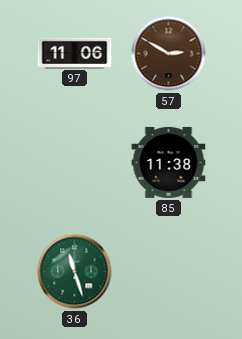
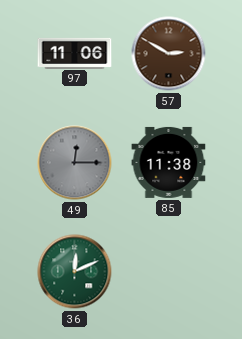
49: none -> 12:15
36: 11:27 -> 12:11
